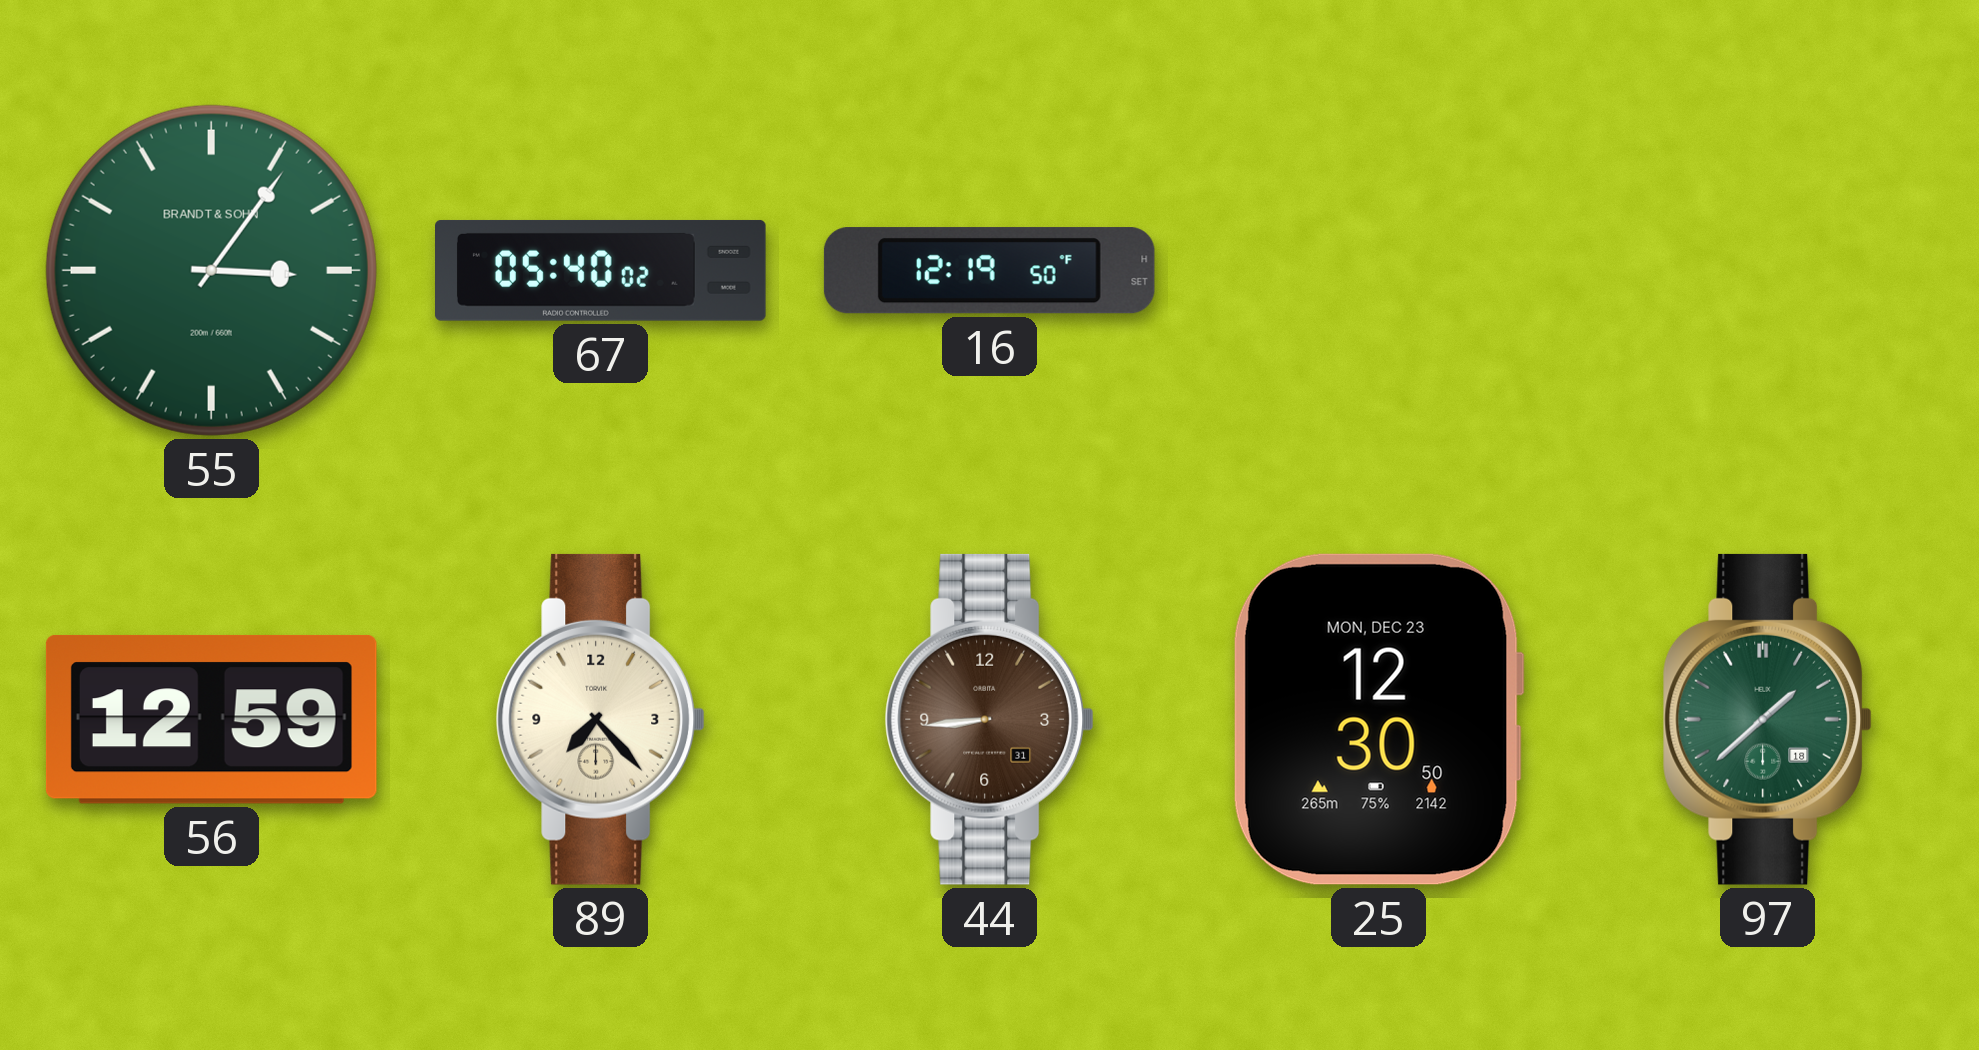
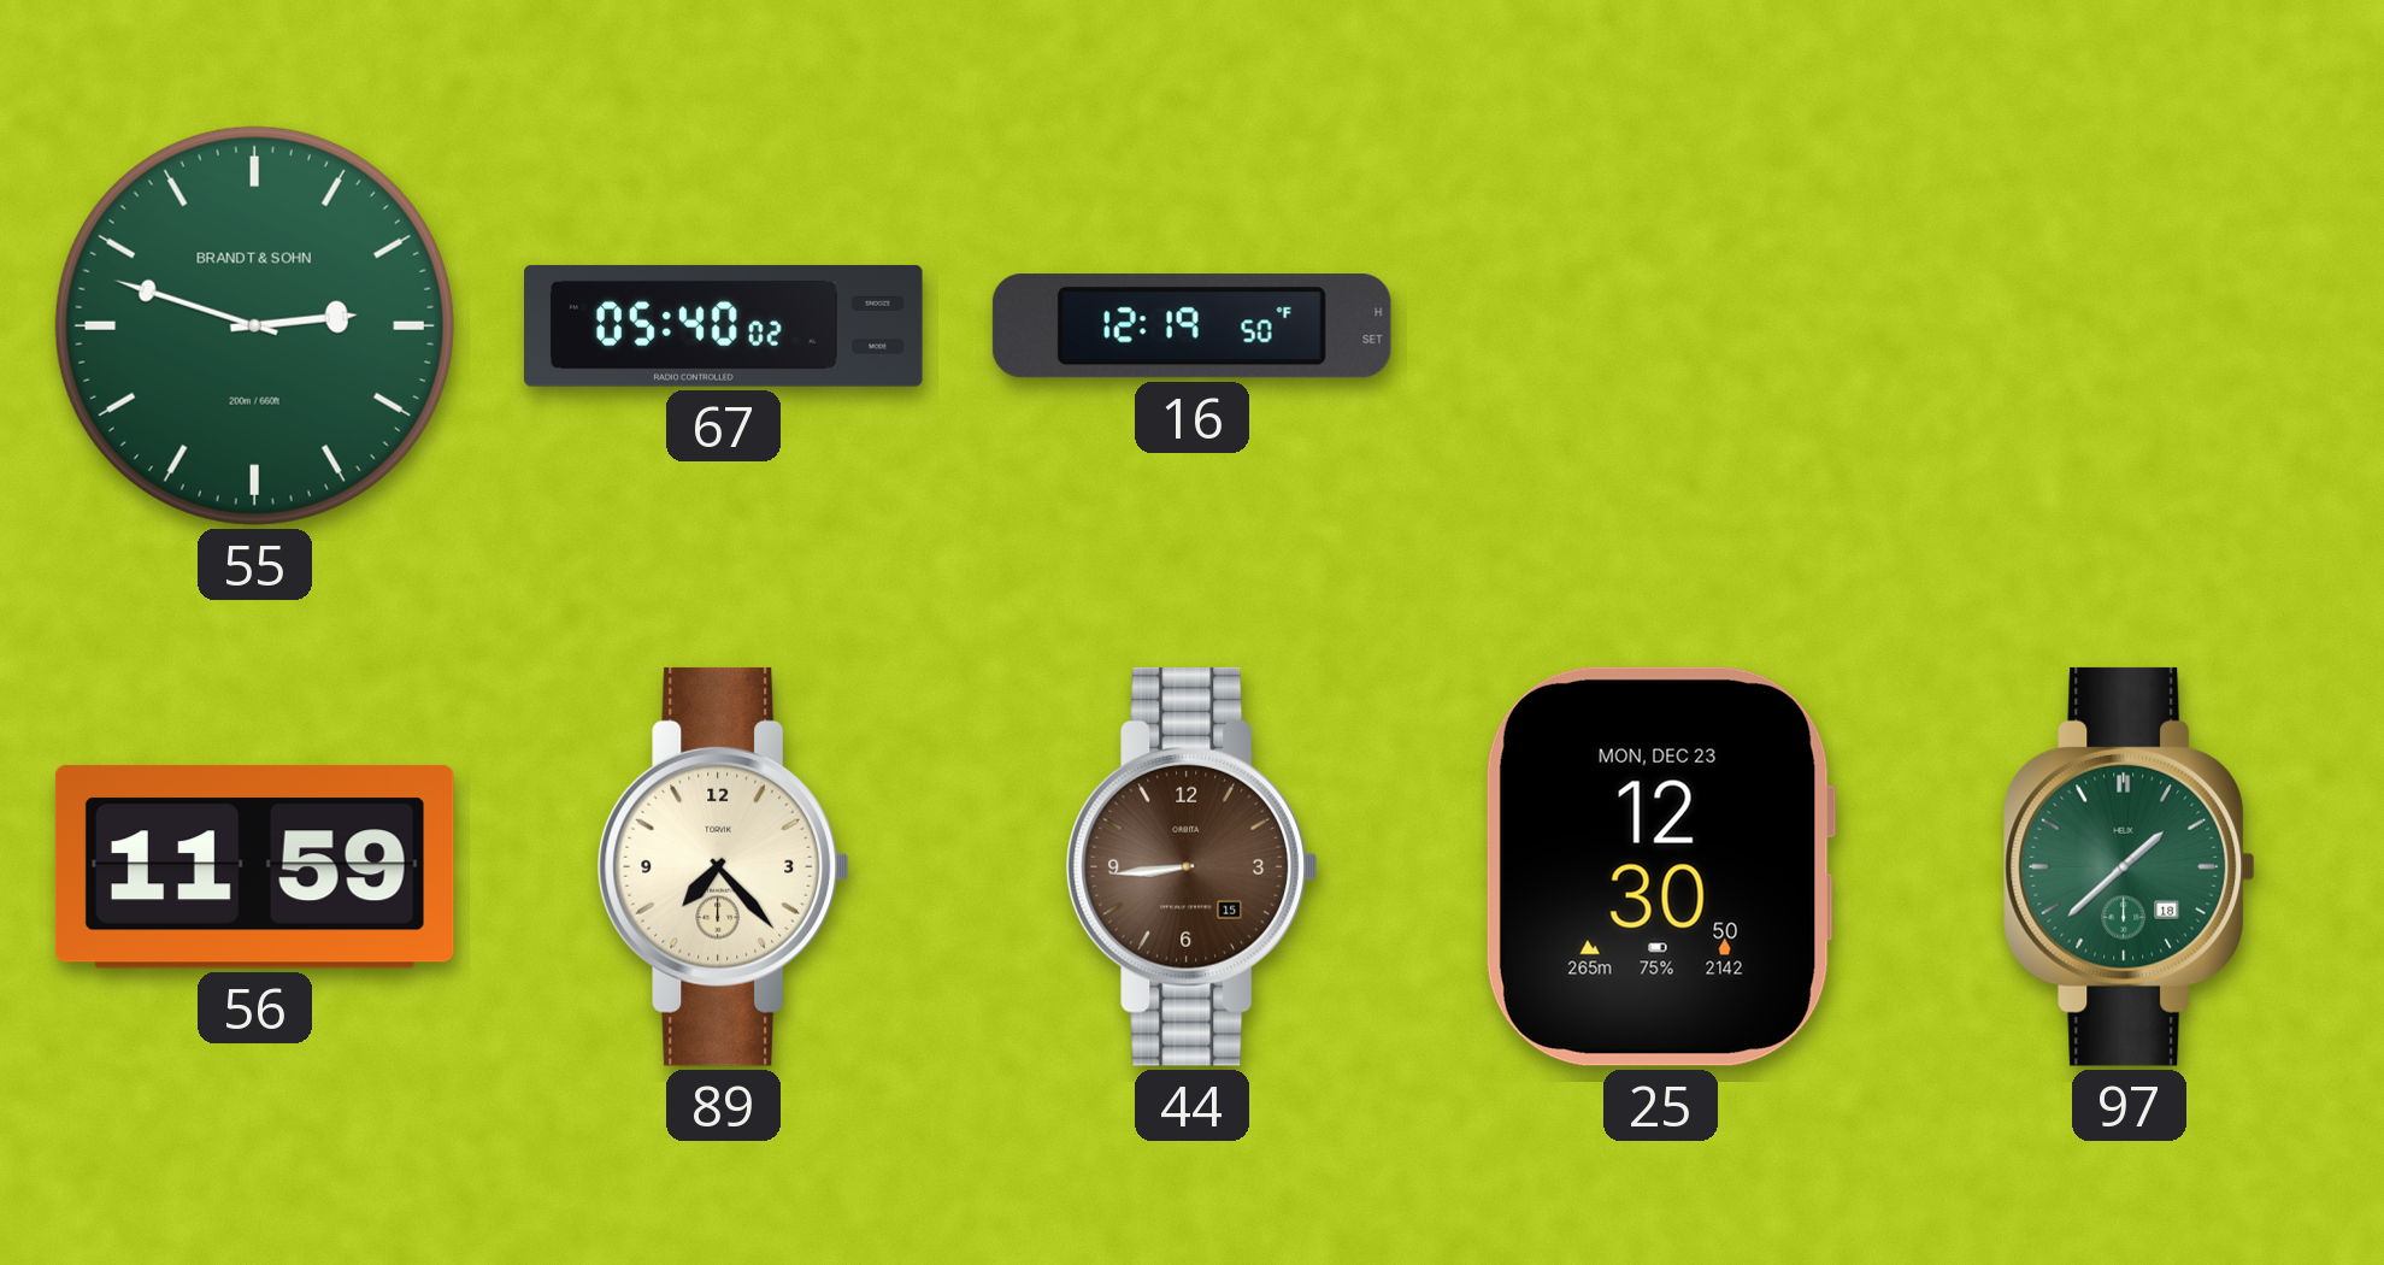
55: 3:06 -> 2:48
56: 12:59 -> 11:59
44 date: 31 -> 15
